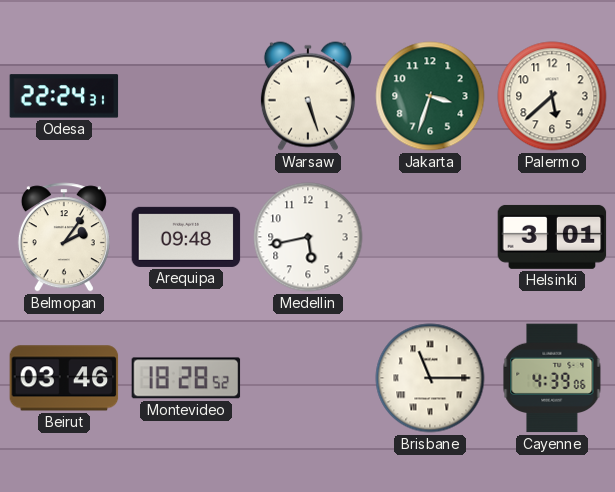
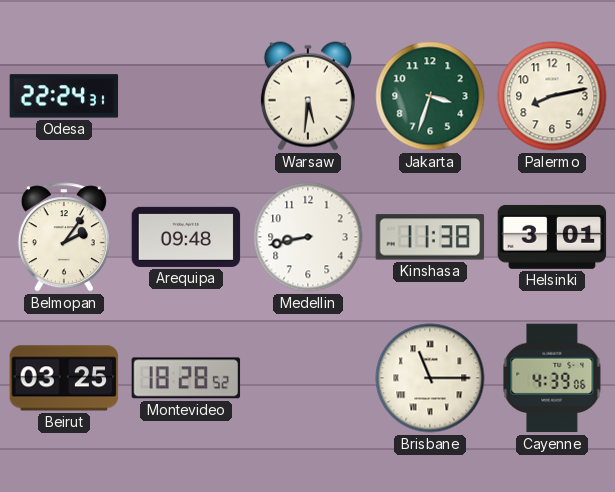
Warsaw: 5:27 -> 5:31
Palermo: 5:38 -> 8:13
Medellin: 5:43 -> 8:43
Kinshasa: none -> 11:38
Beirut: 03:46 -> 03:25
